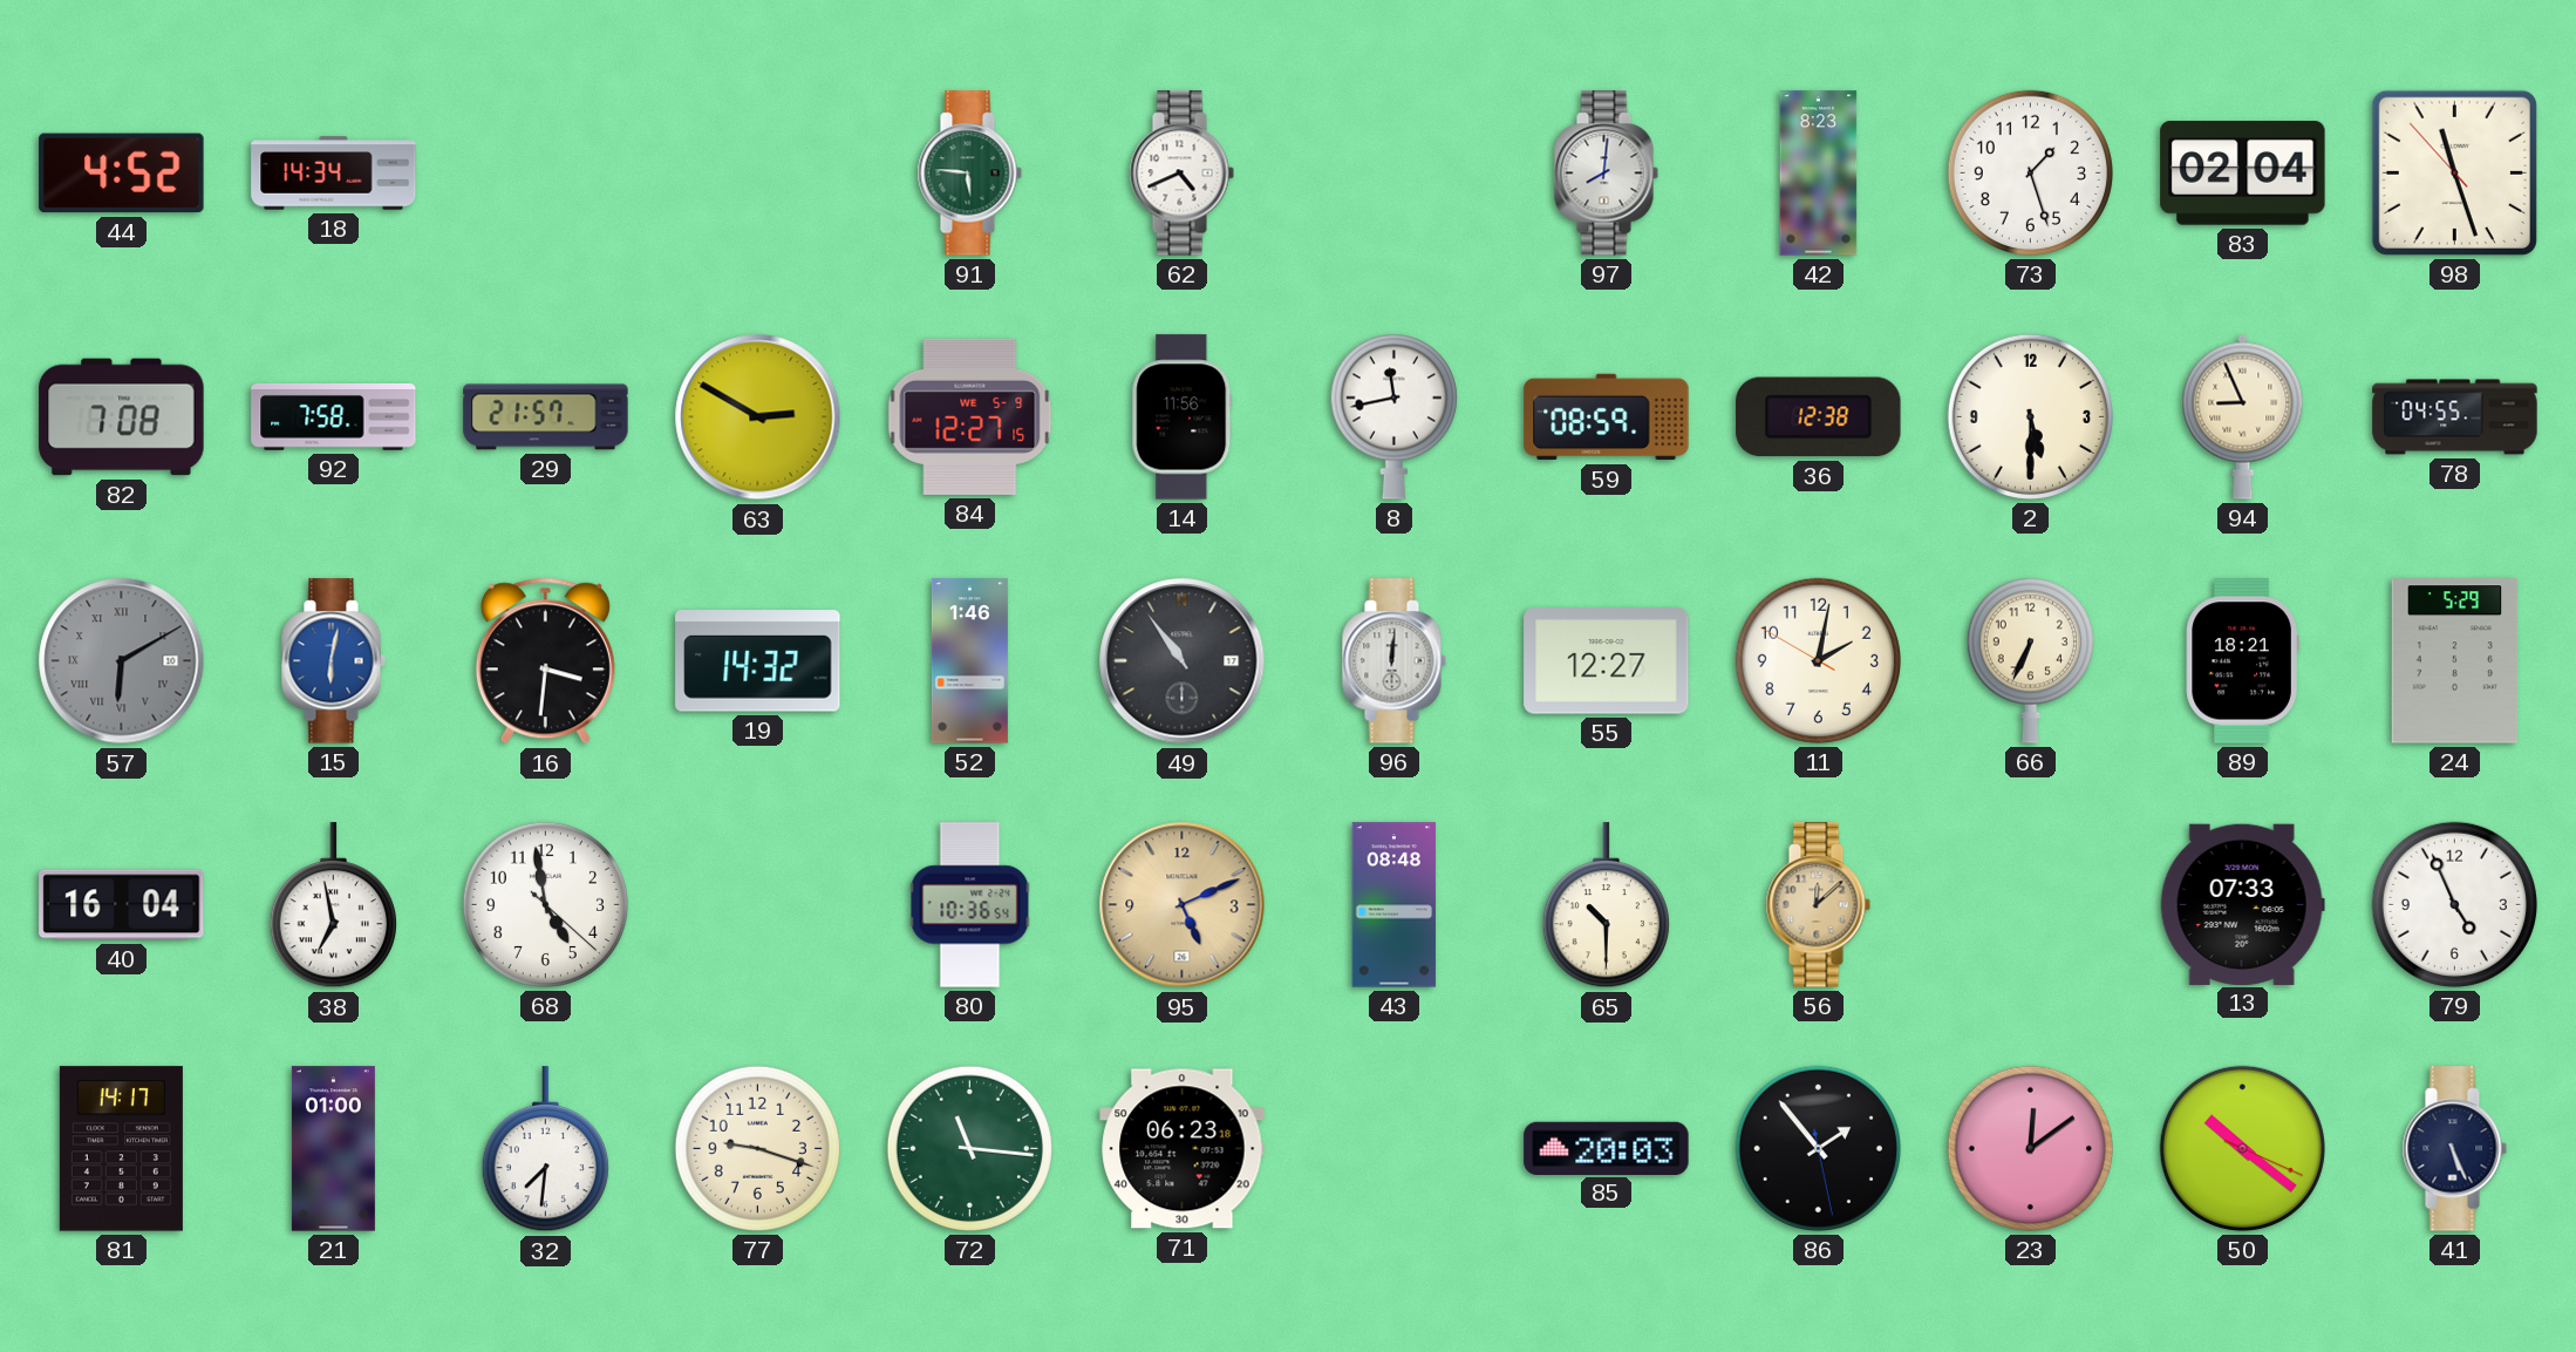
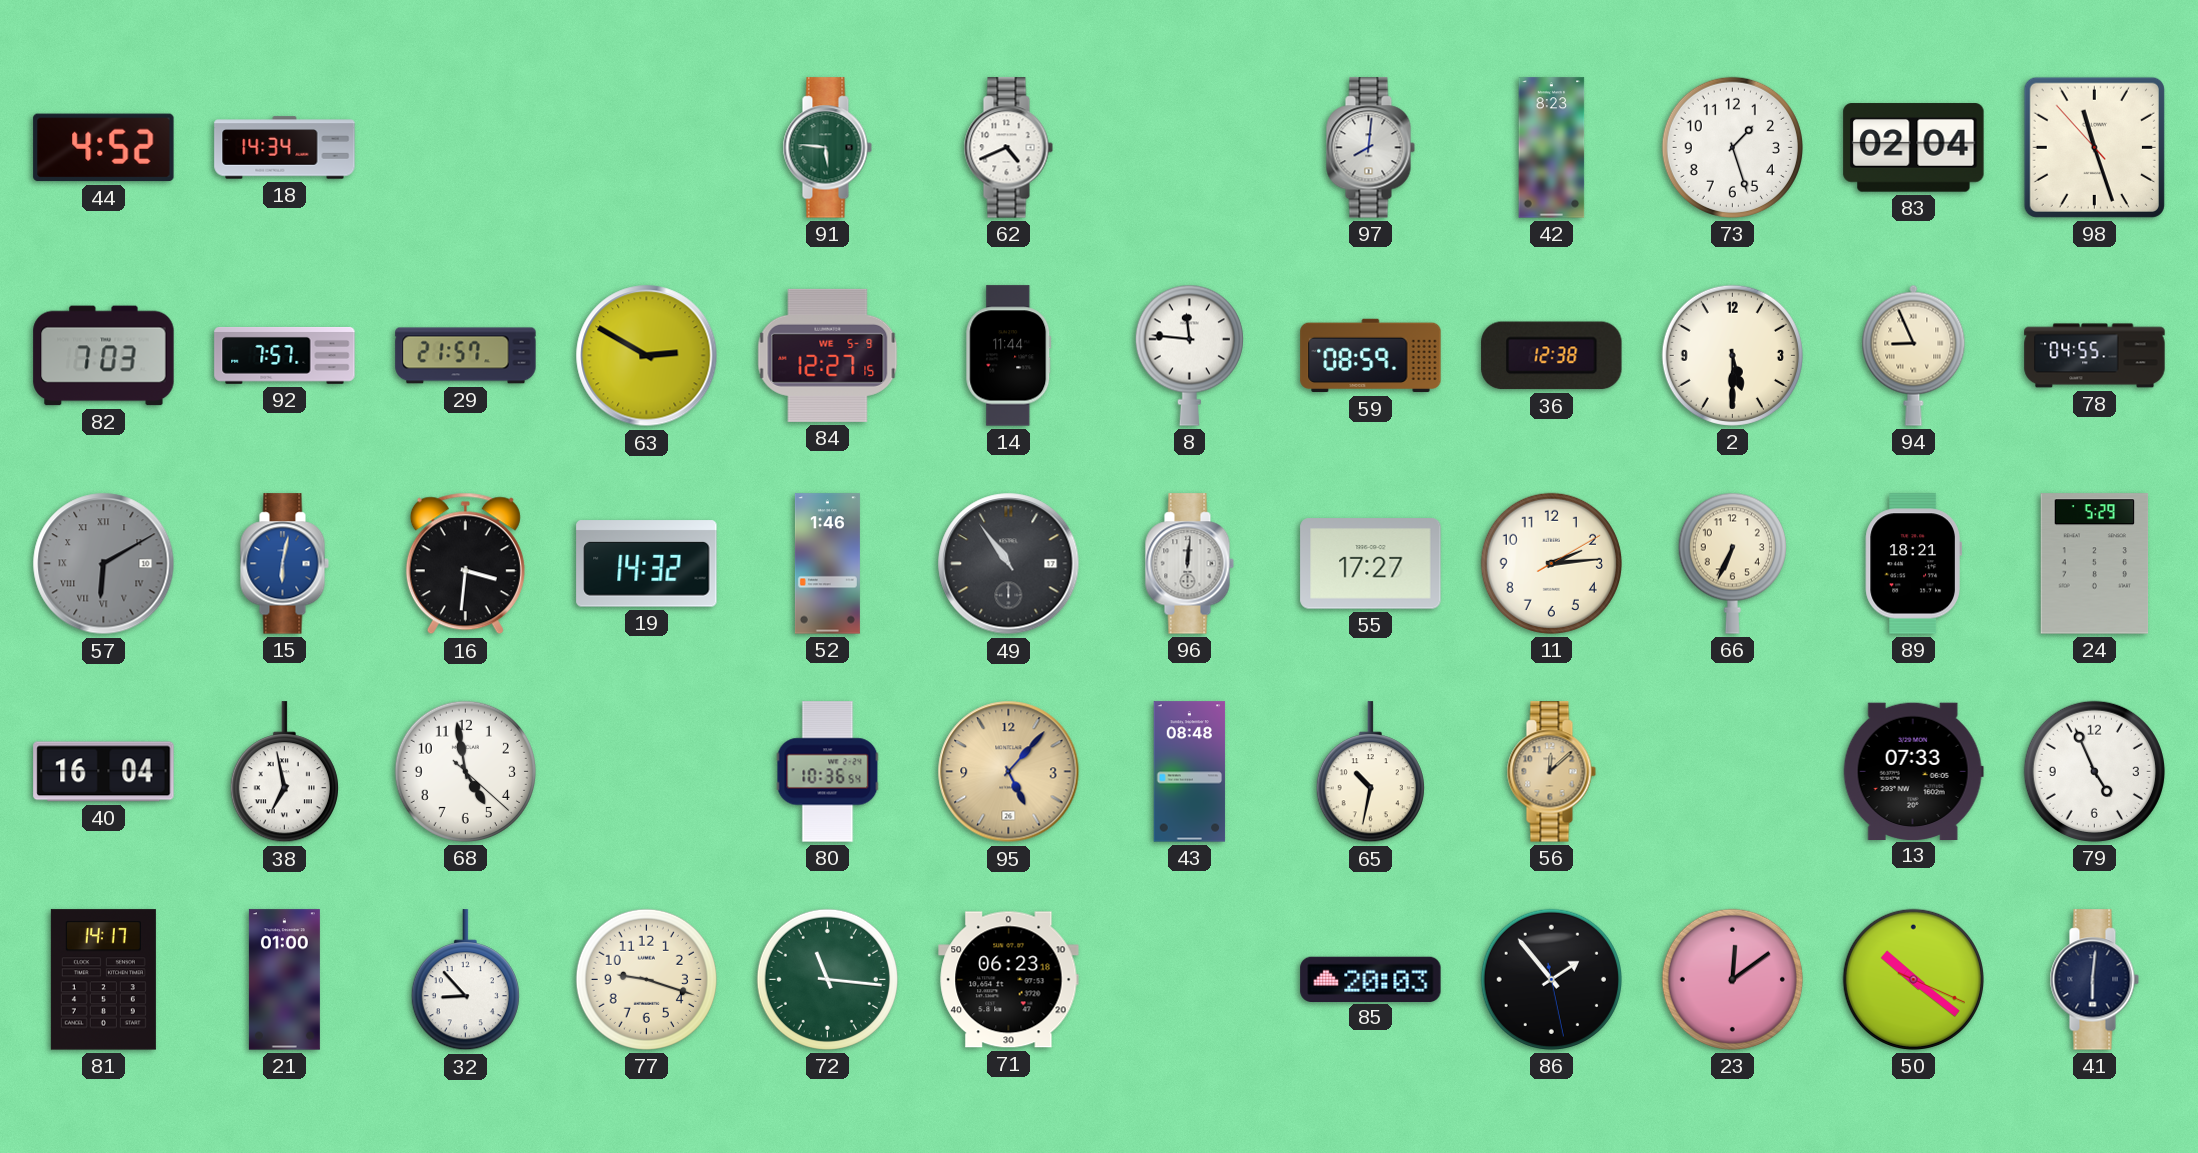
82: 7:08 -> 7:03
92: 7:58 -> 7:57
14: 11:56 -> 11:44
8: 11:43 -> 11:46
55: 12:27 -> 17:27
11: 2:01 -> 2:14
95: 5:11 -> 5:07
65: 10:30 -> 10:32
32: 7:31 -> 8:53
41: 5:26 -> 6:01
